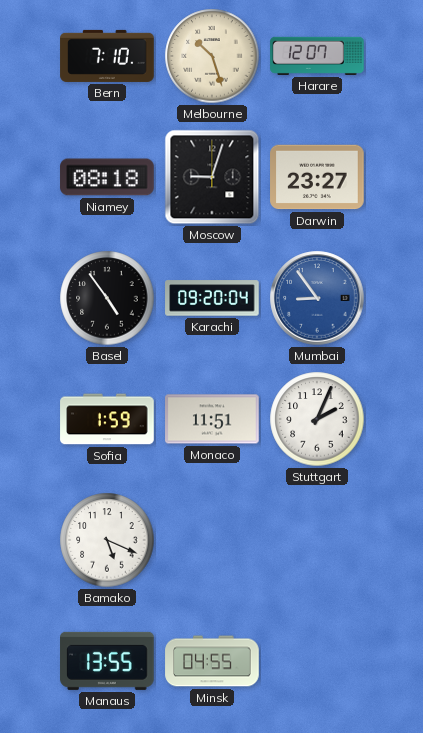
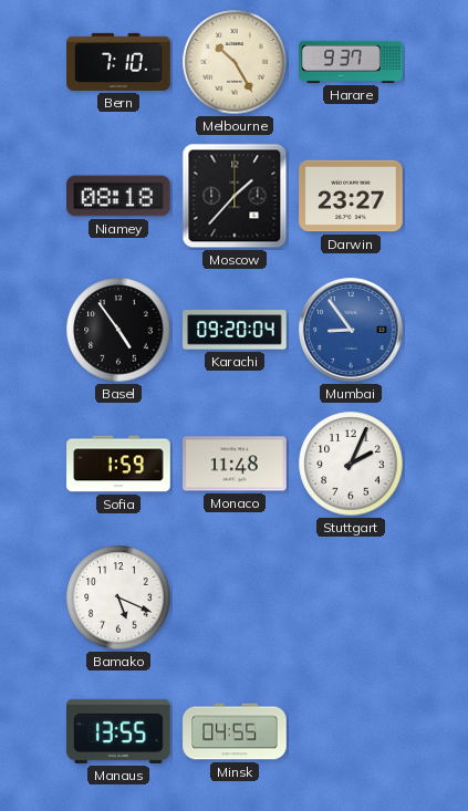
Melbourne: 10:27 -> 10:25
Harare: 12:07 -> 9:37
Moscow: 9:03 -> 1:37
Monaco: 11:51 -> 11:48
